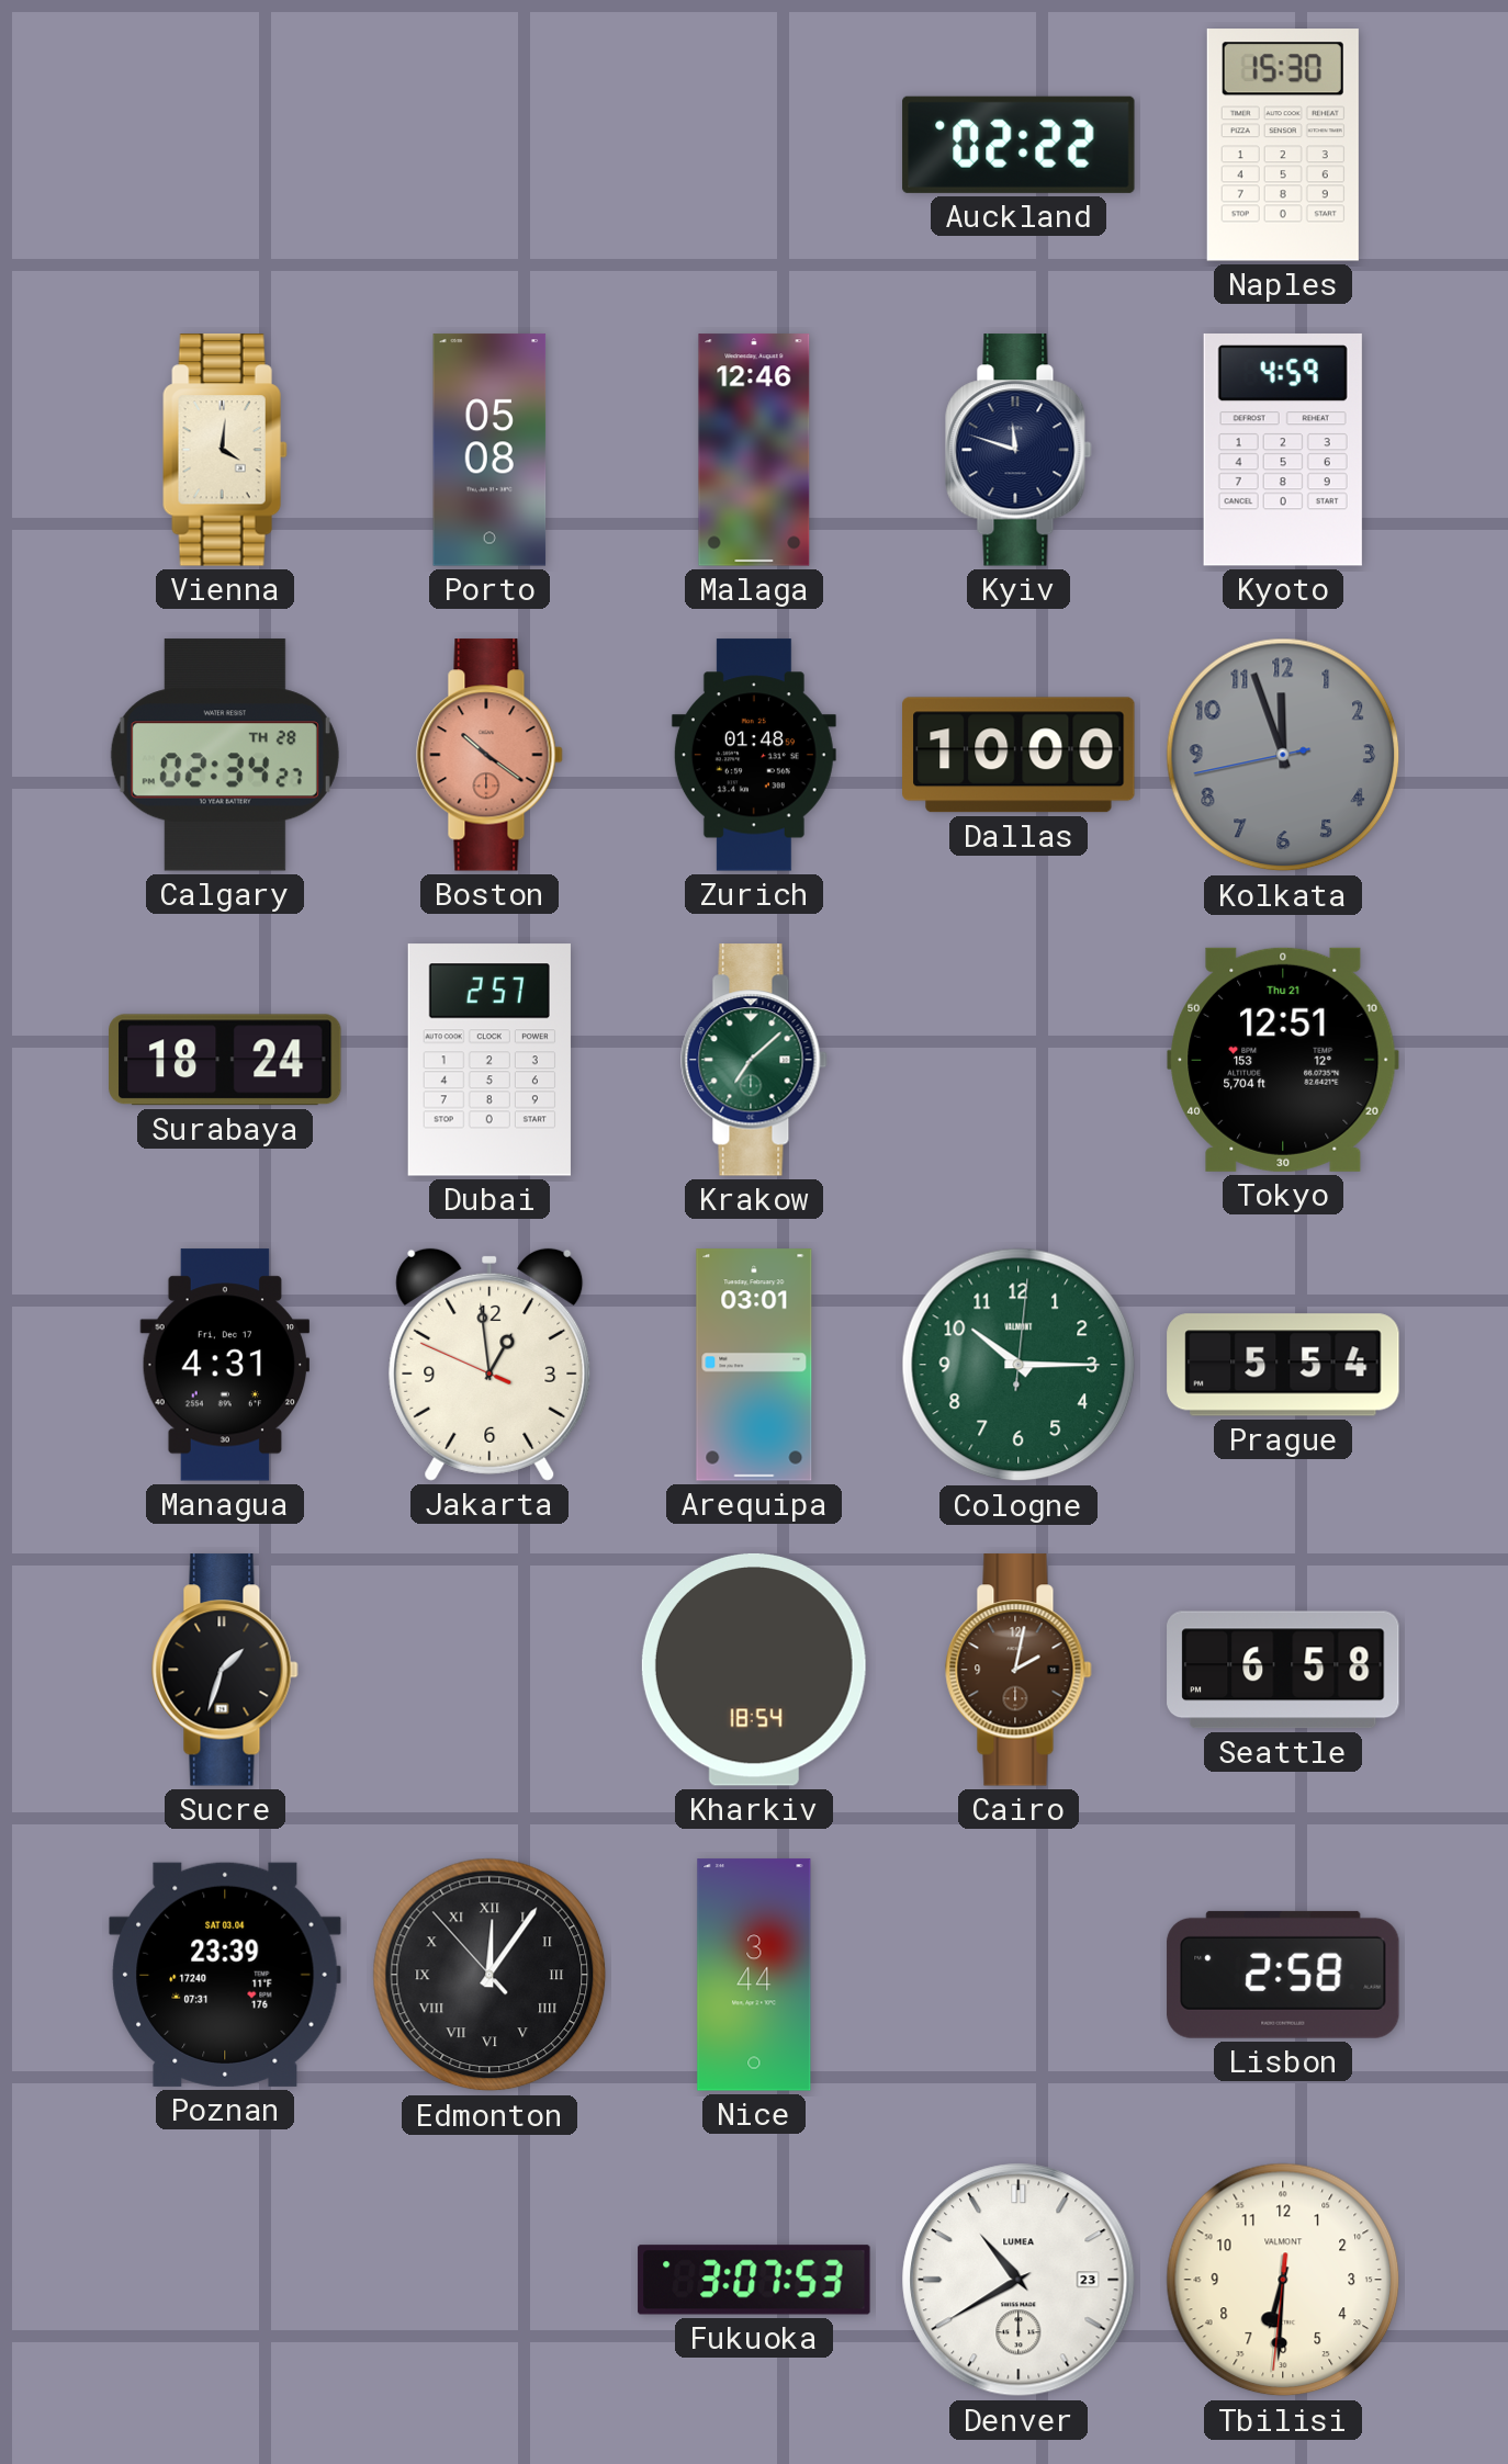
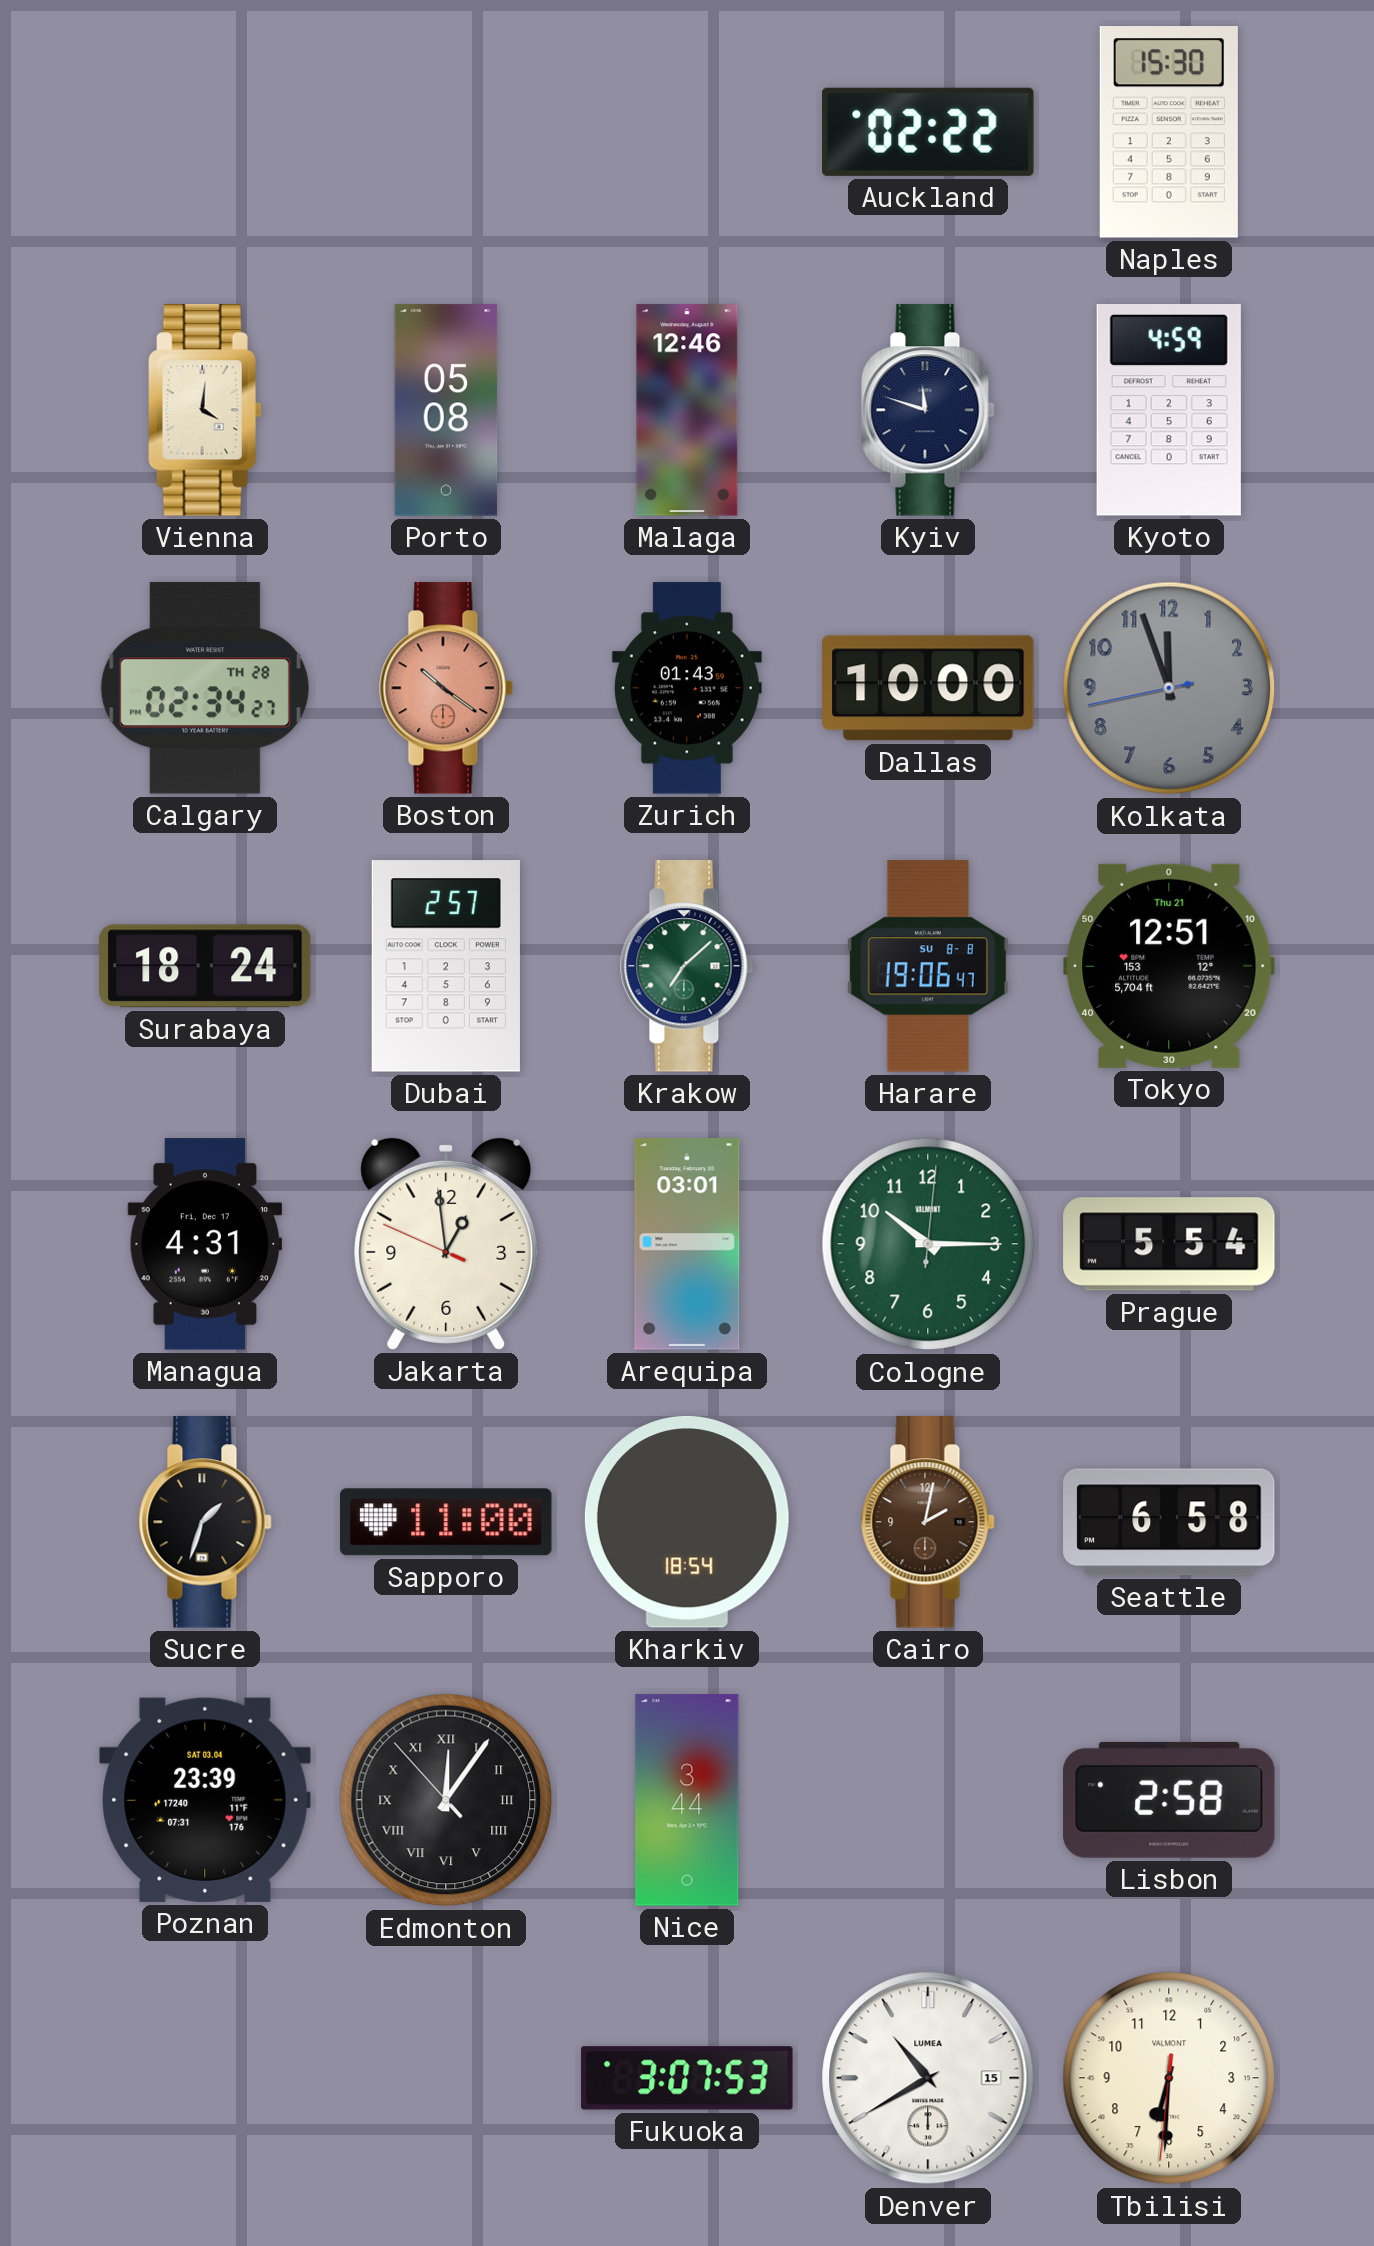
Zurich: 01:48 -> 01:43
Harare: none -> 19:06
Sapporo: none -> 11:00
Denver date: 23 -> 15
